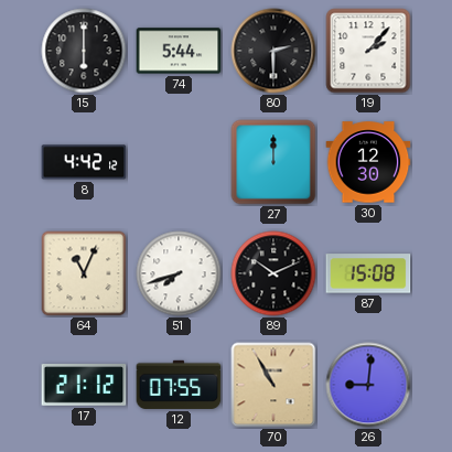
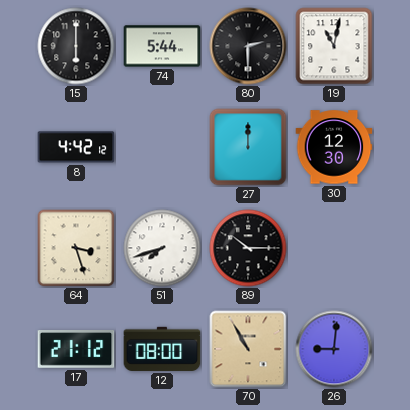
19: 2:07 -> 11:02
64: 11:04 -> 3:27
89: 10:11 -> 10:15
87: 15:08 -> none
12: 07:55 -> 08:00
